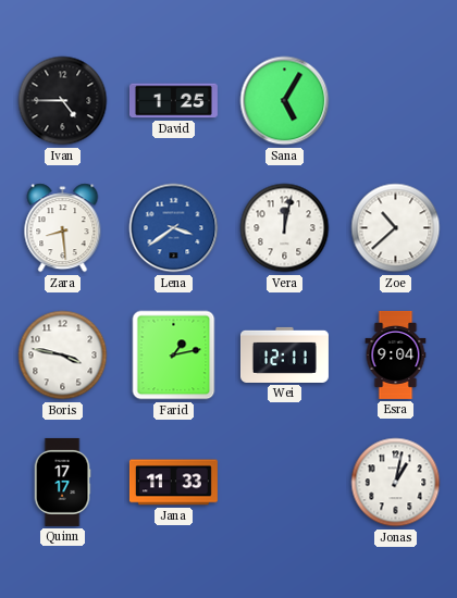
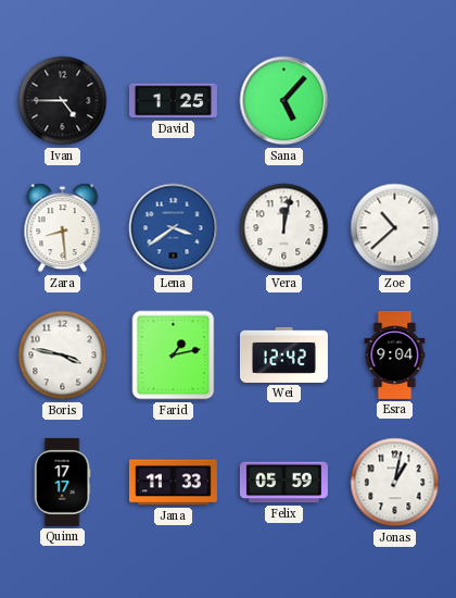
Sana: 5:05 -> 5:07
Wei: 12:11 -> 12:42
Felix: none -> 05:59
